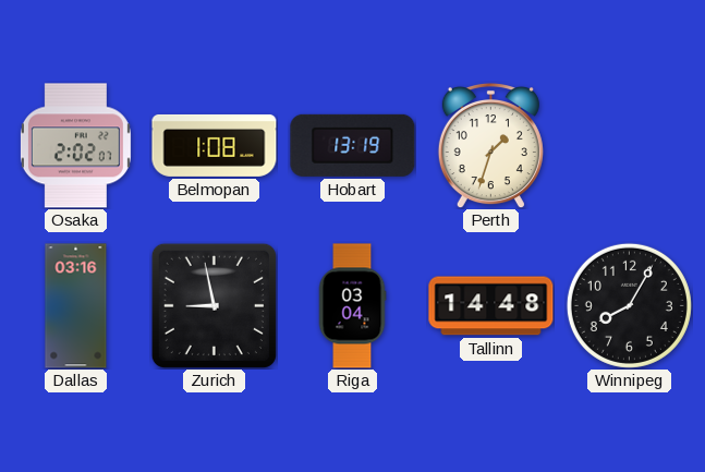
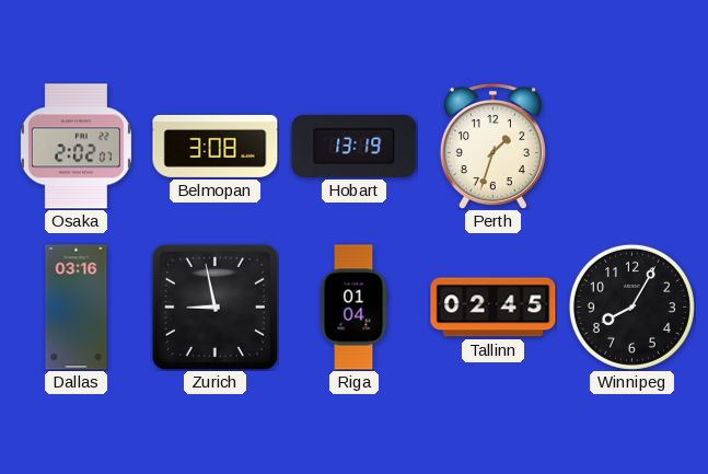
Belmopan: 1:08 -> 3:08
Riga: 03:04 -> 01:04
Tallinn: 14:48 -> 02:45
